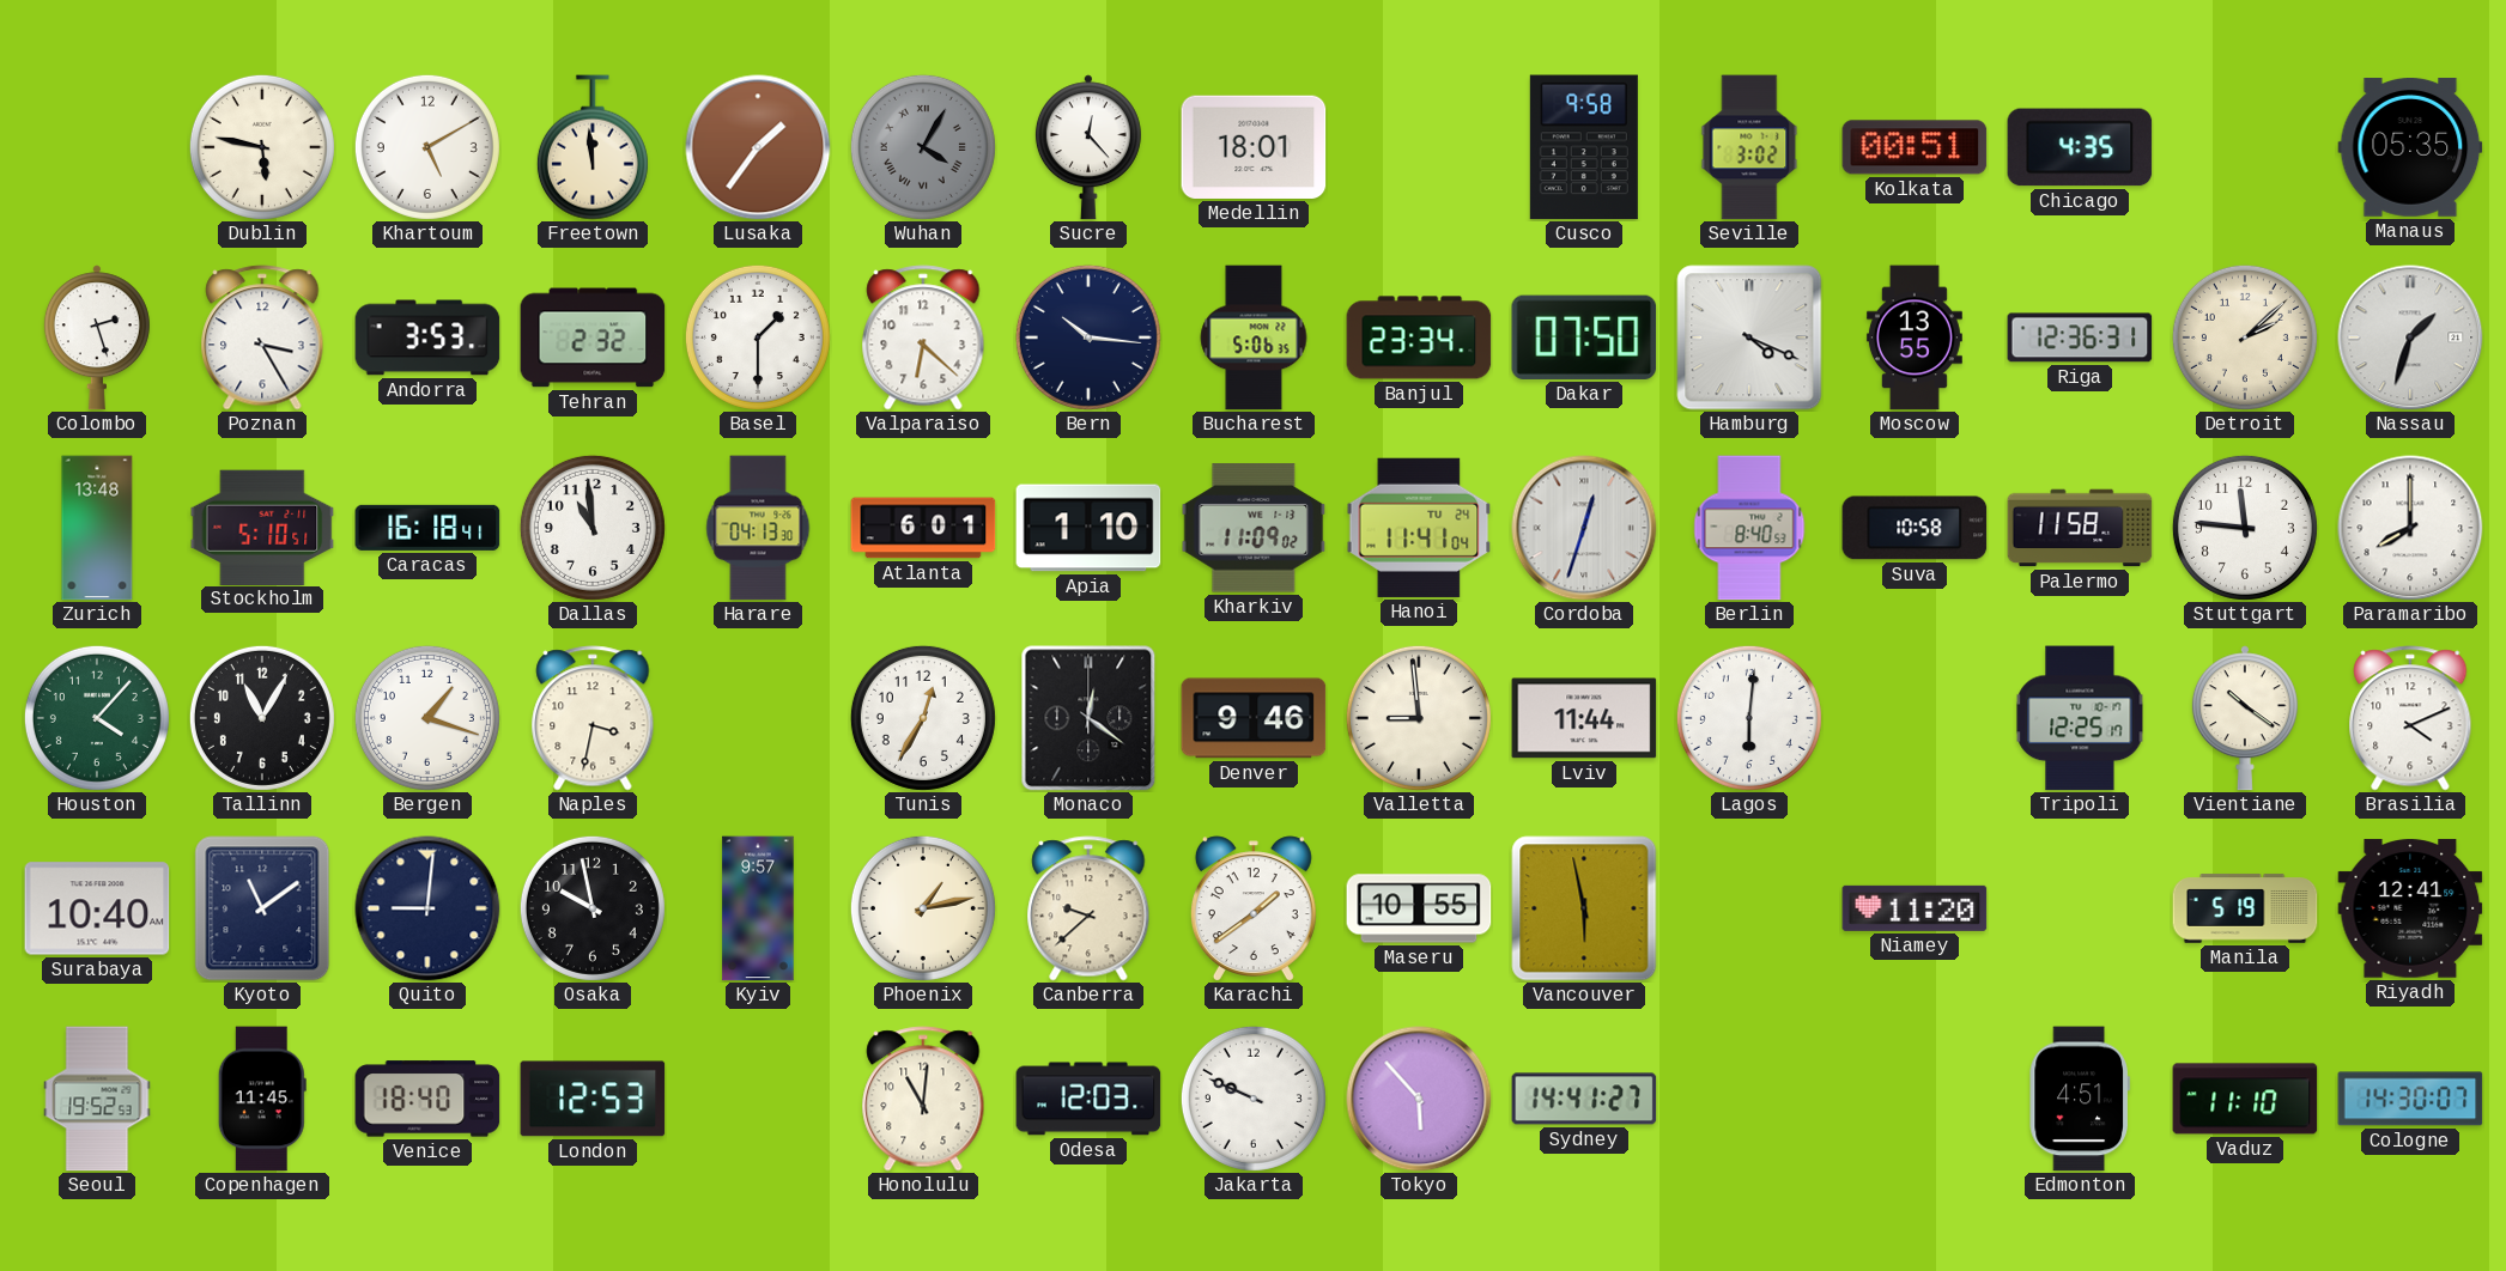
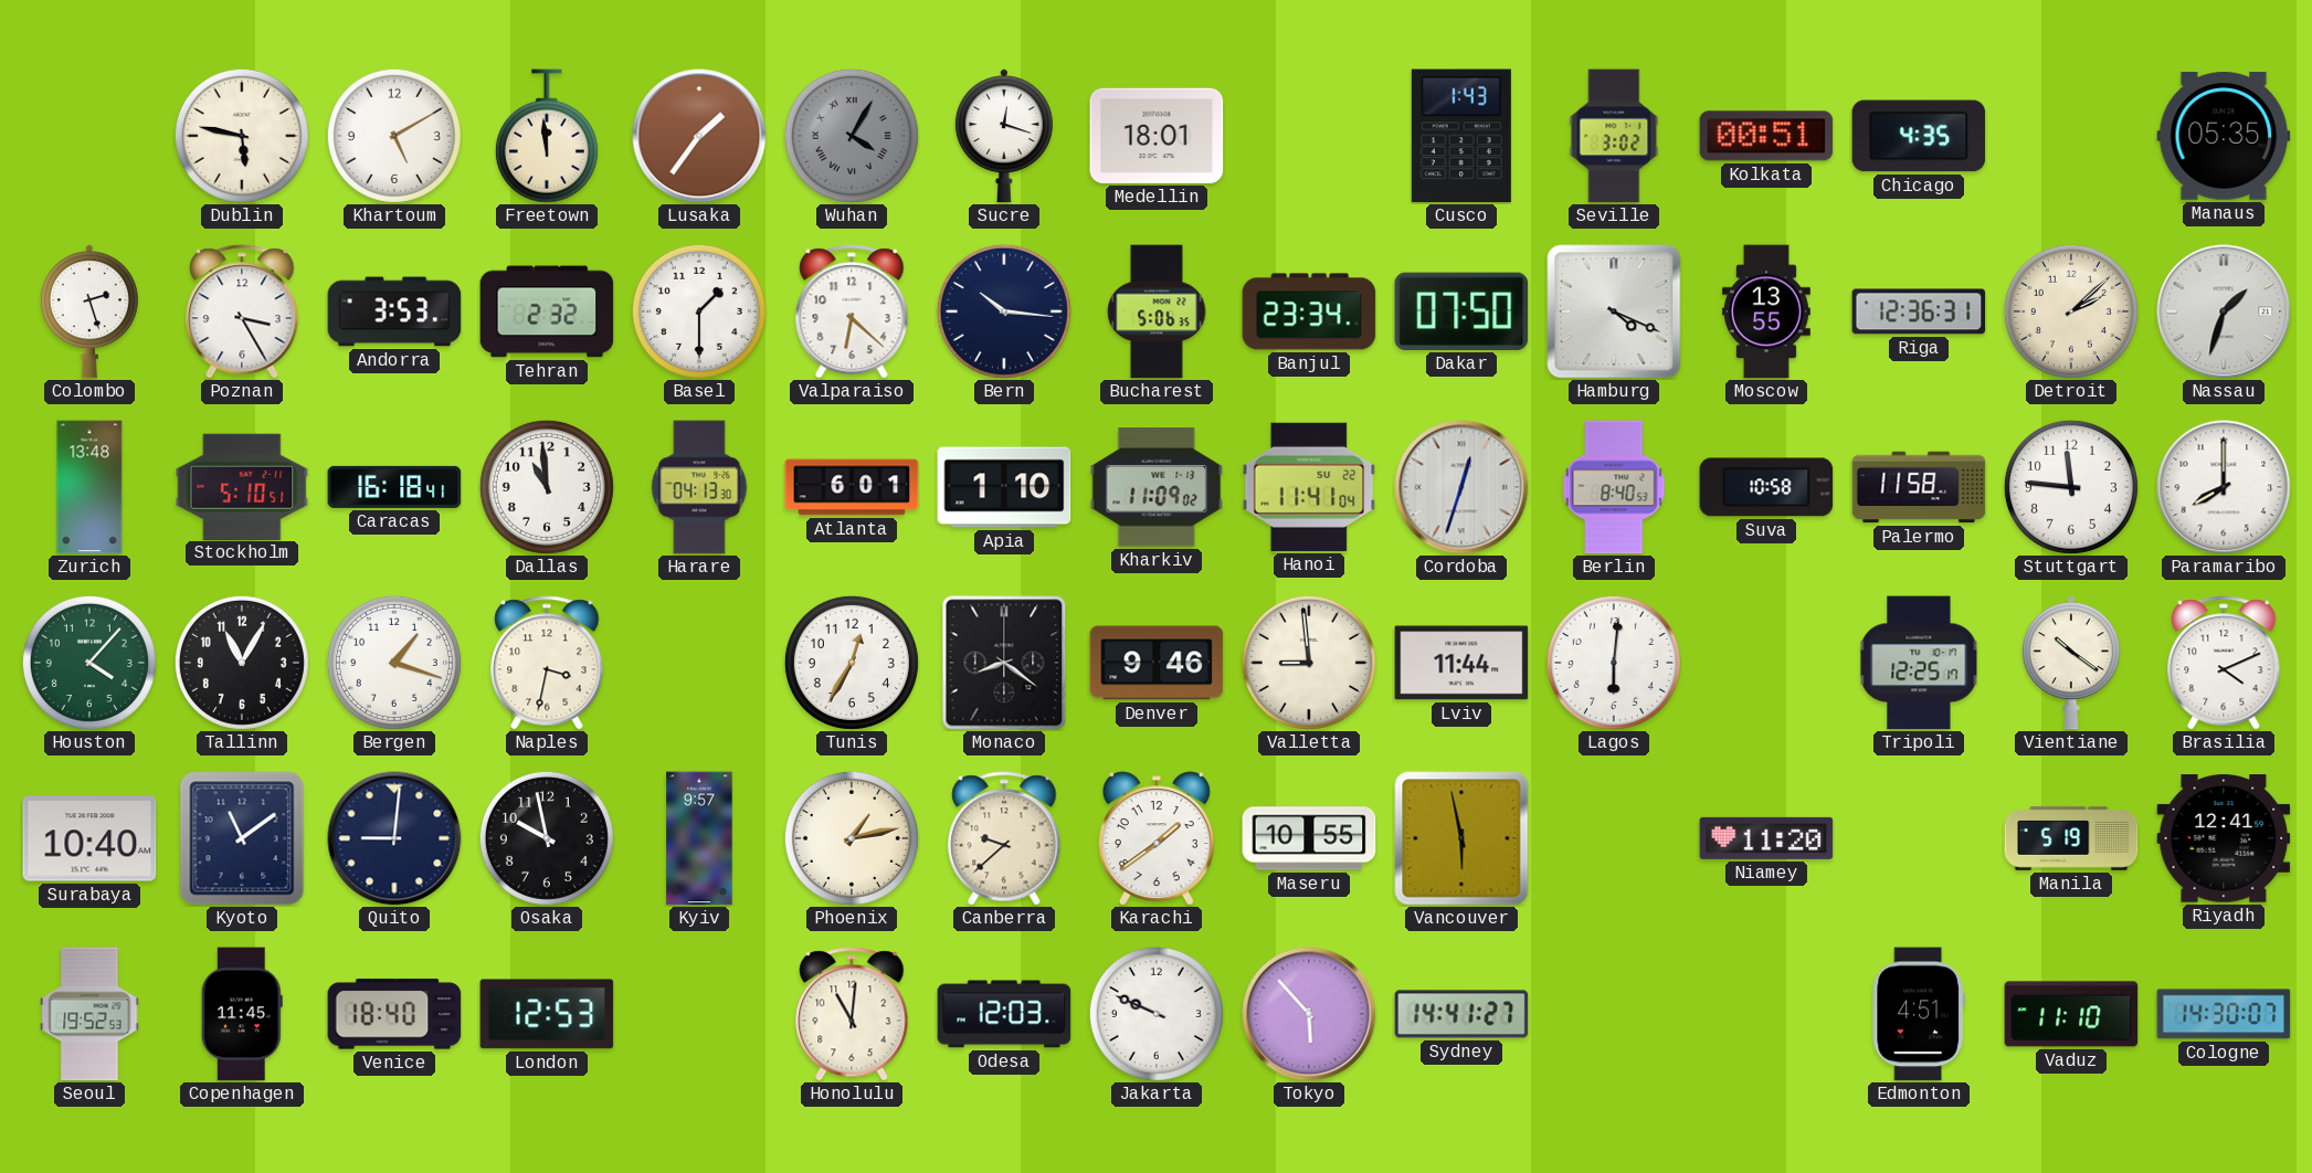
Sucre: 12:23 -> 12:18
Cusco: 9:58 -> 1:43
Hanoi date: TU 24 -> SU 22
Monaco: 12:21 -> 8:21
